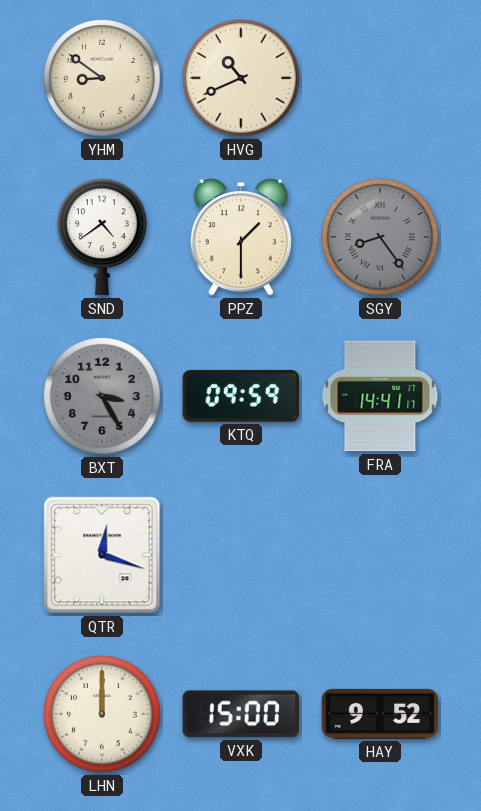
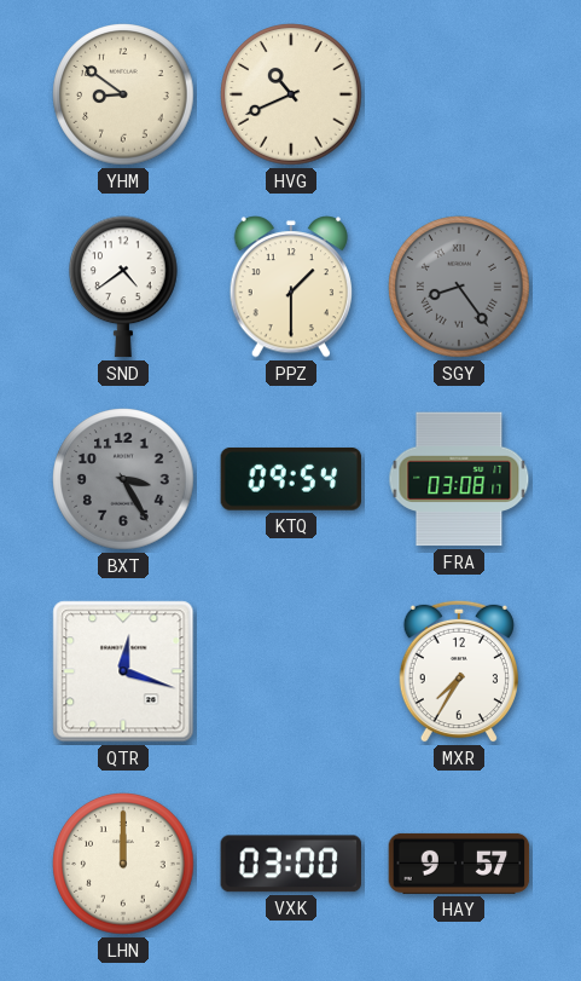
KTQ: 09:59 -> 09:54
FRA: 14:41 -> 03:08
MXR: none -> 7:35
VXK: 15:00 -> 03:00
HAY: 9:52 -> 9:57
